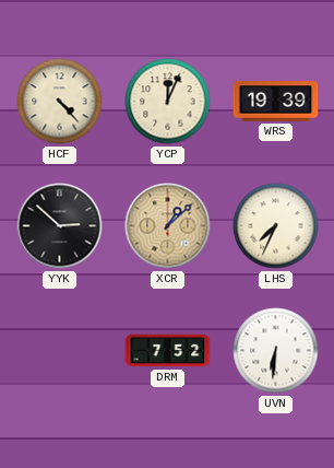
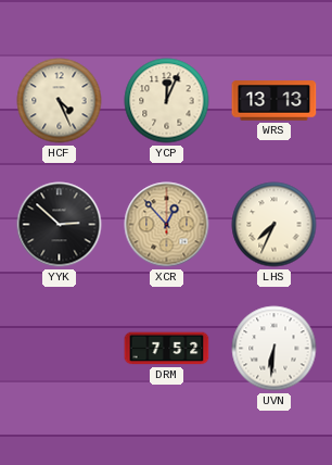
HCF: 4:23 -> 4:26
WRS: 19:39 -> 13:13
XCR: 1:08 -> 12:53
